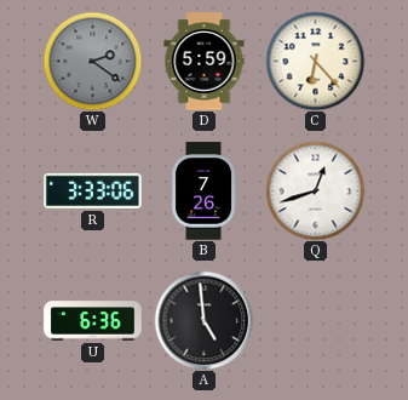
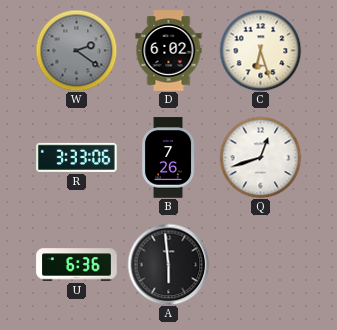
D: 5:59 -> 6:02
C: 6:23 -> 6:27
A: 4:59 -> 5:59
